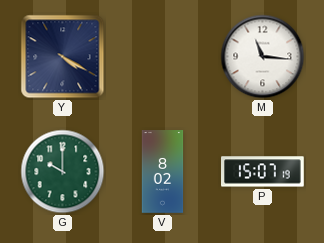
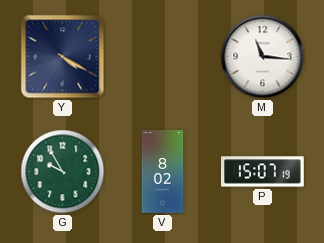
G: 10:00 -> 9:55
